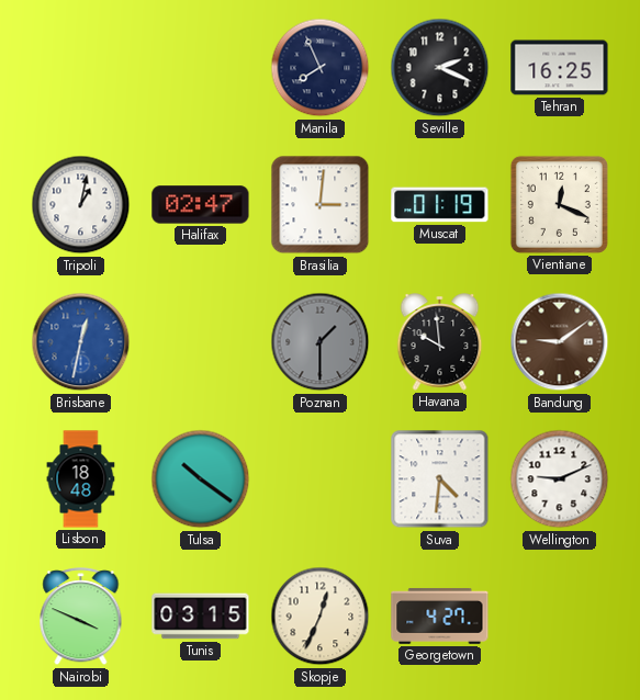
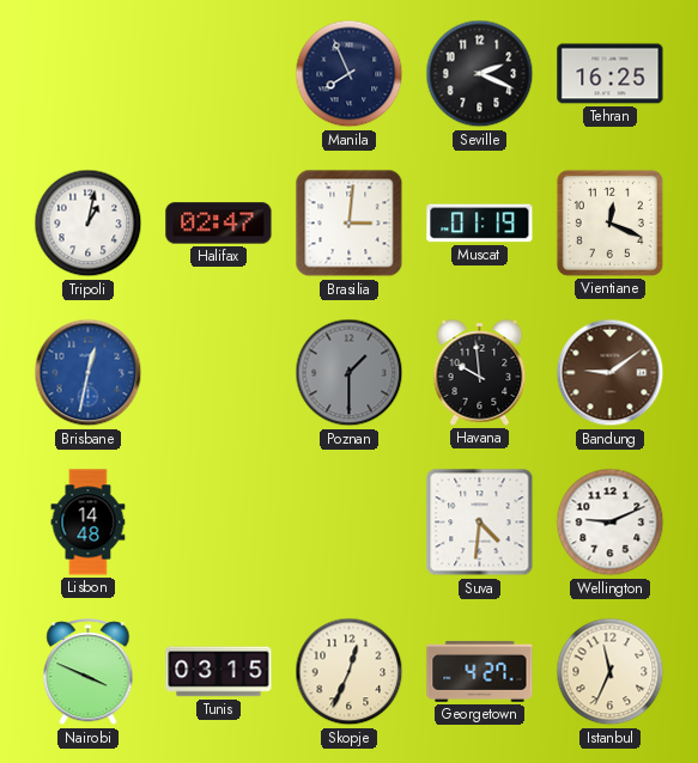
Lisbon: 18:48 -> 14:48
Tulsa: 10:21 -> none
Istanbul: none -> 11:34
